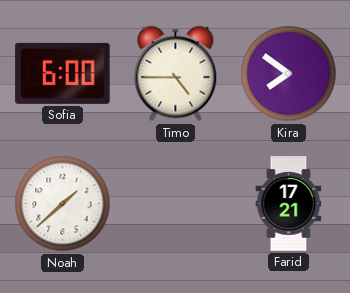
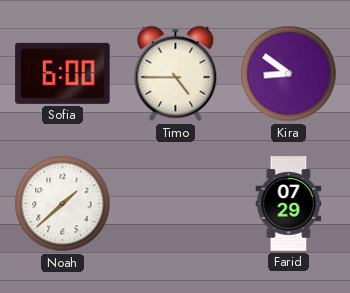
Kira: 7:51 -> 8:51
Farid: 17:21 -> 07:29
